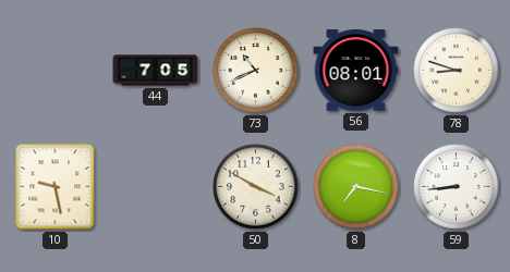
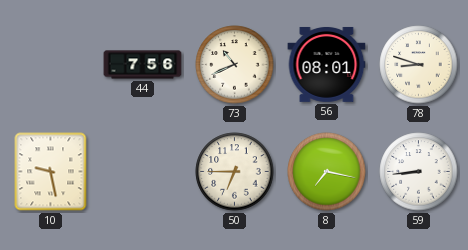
44: 7:05 -> 7:56
50: 3:50 -> 6:45
